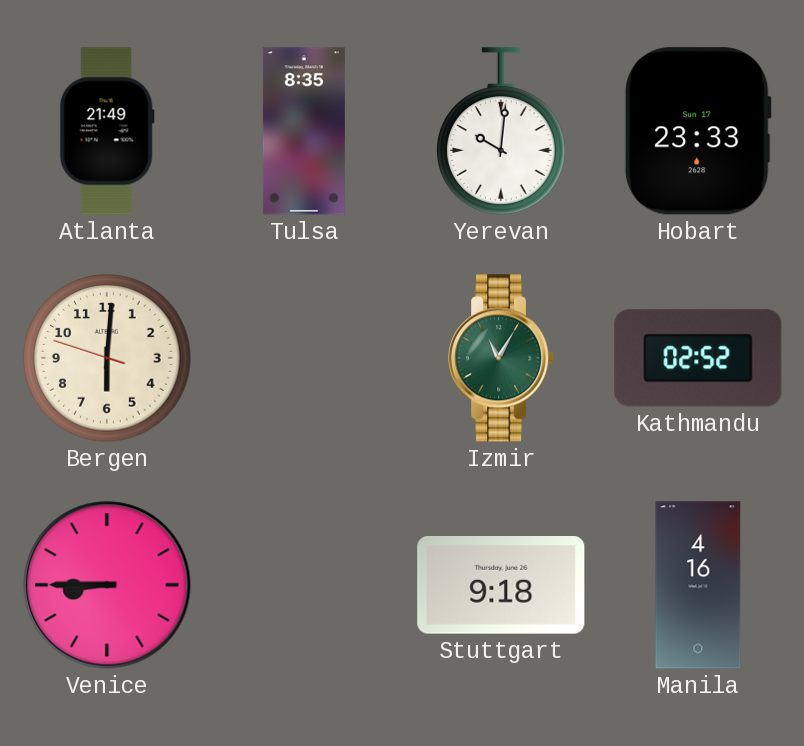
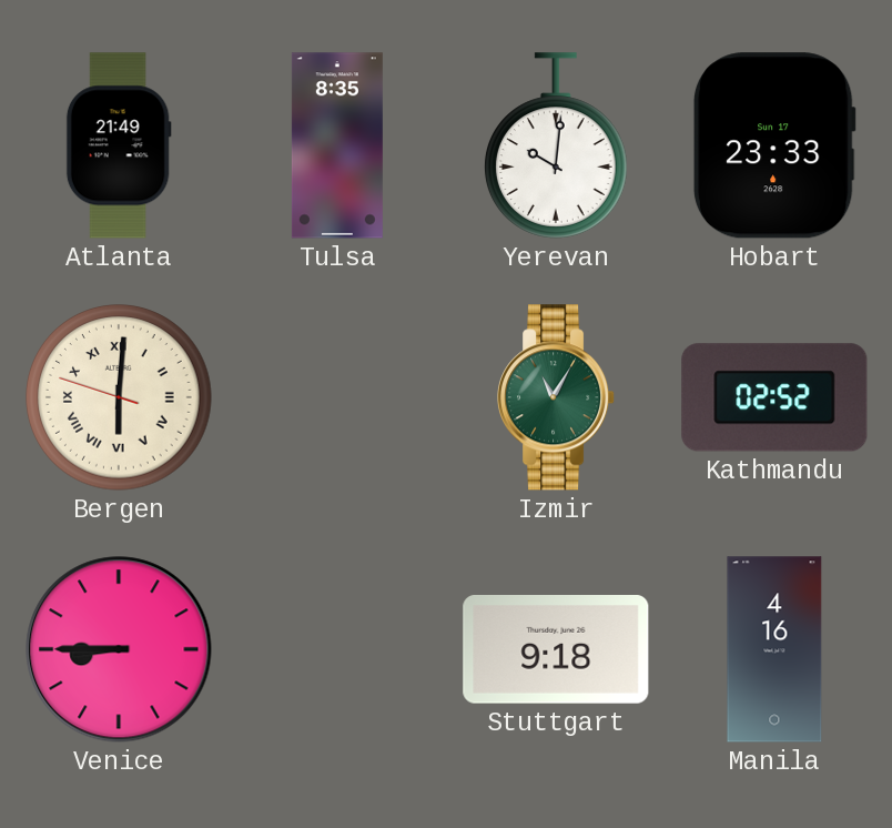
Bergen numerals: Arabic -> Roman
